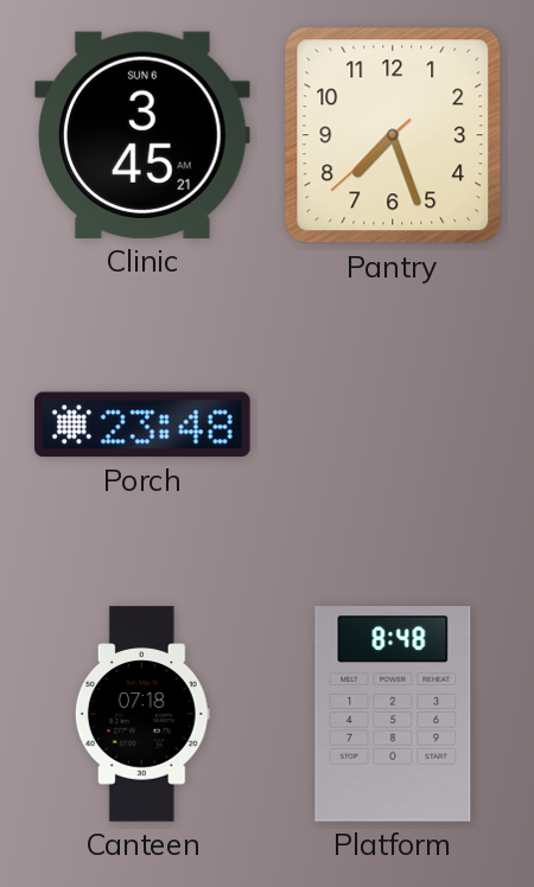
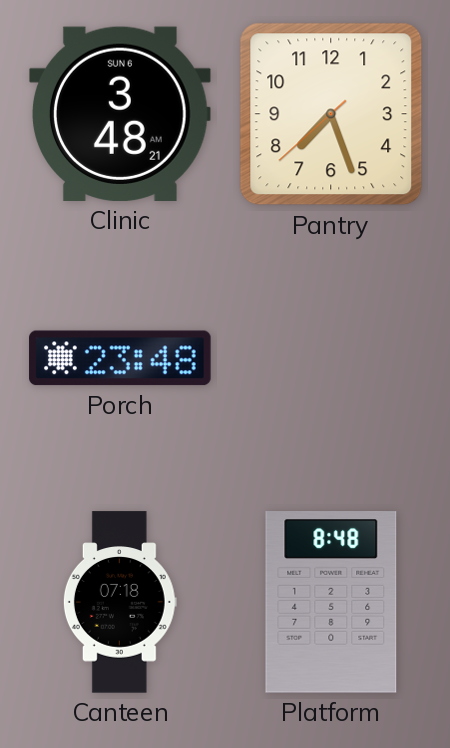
Clinic: 3:45 -> 3:48
